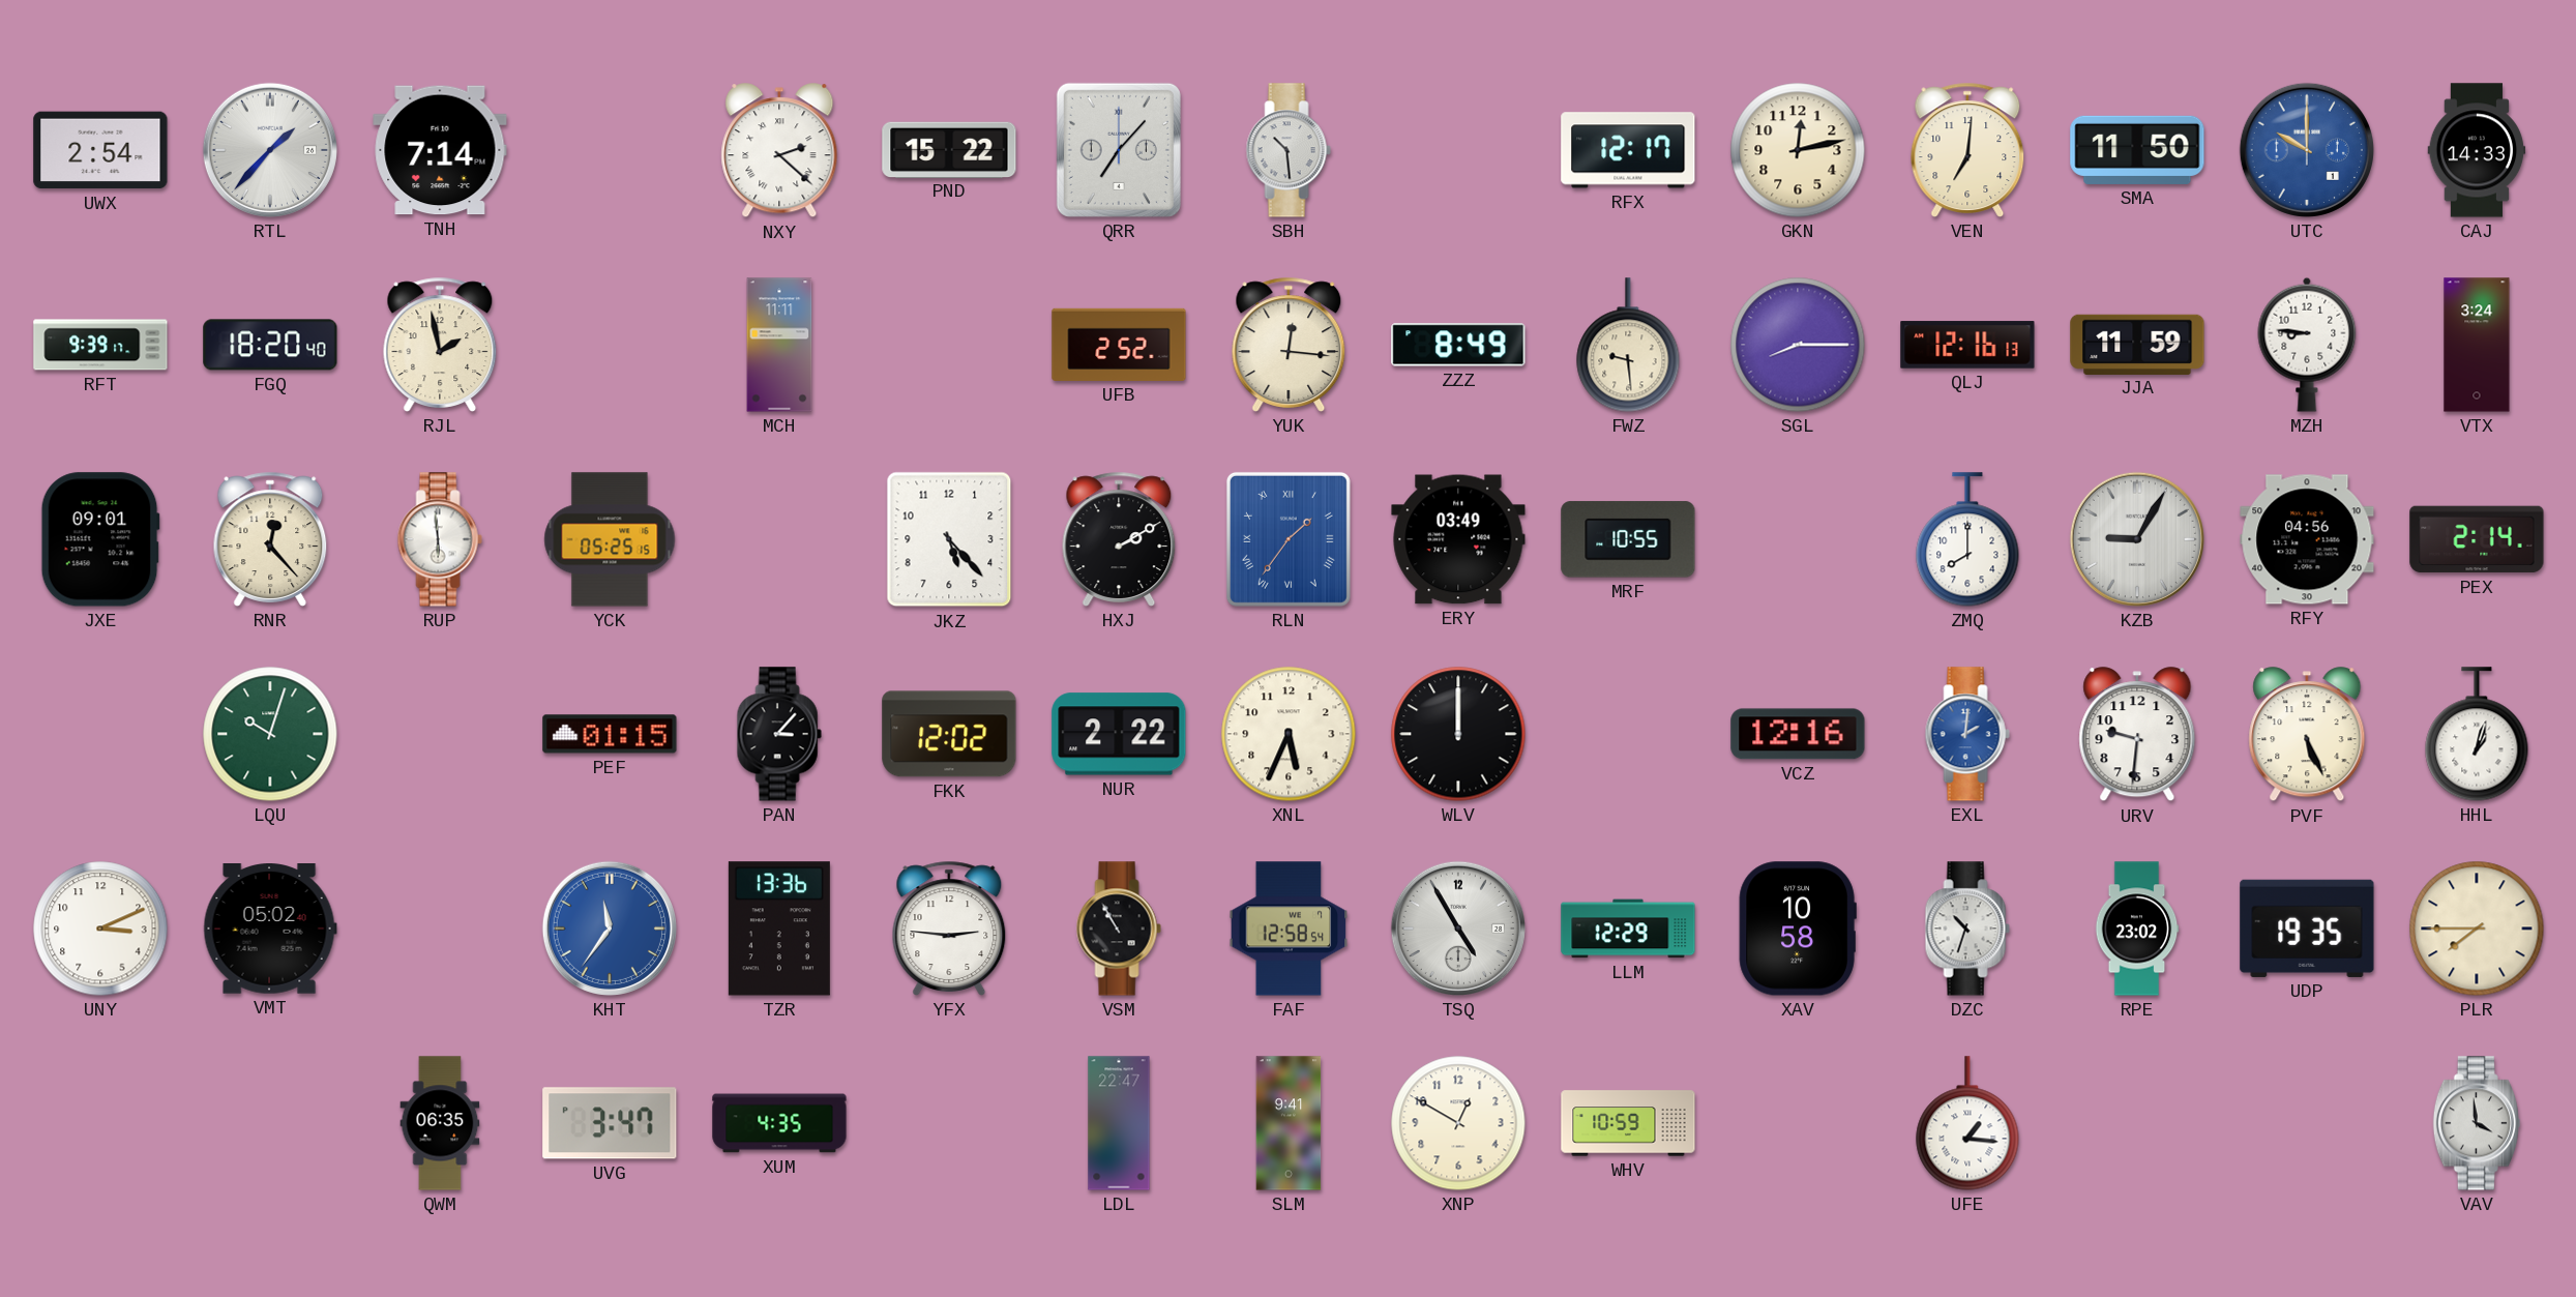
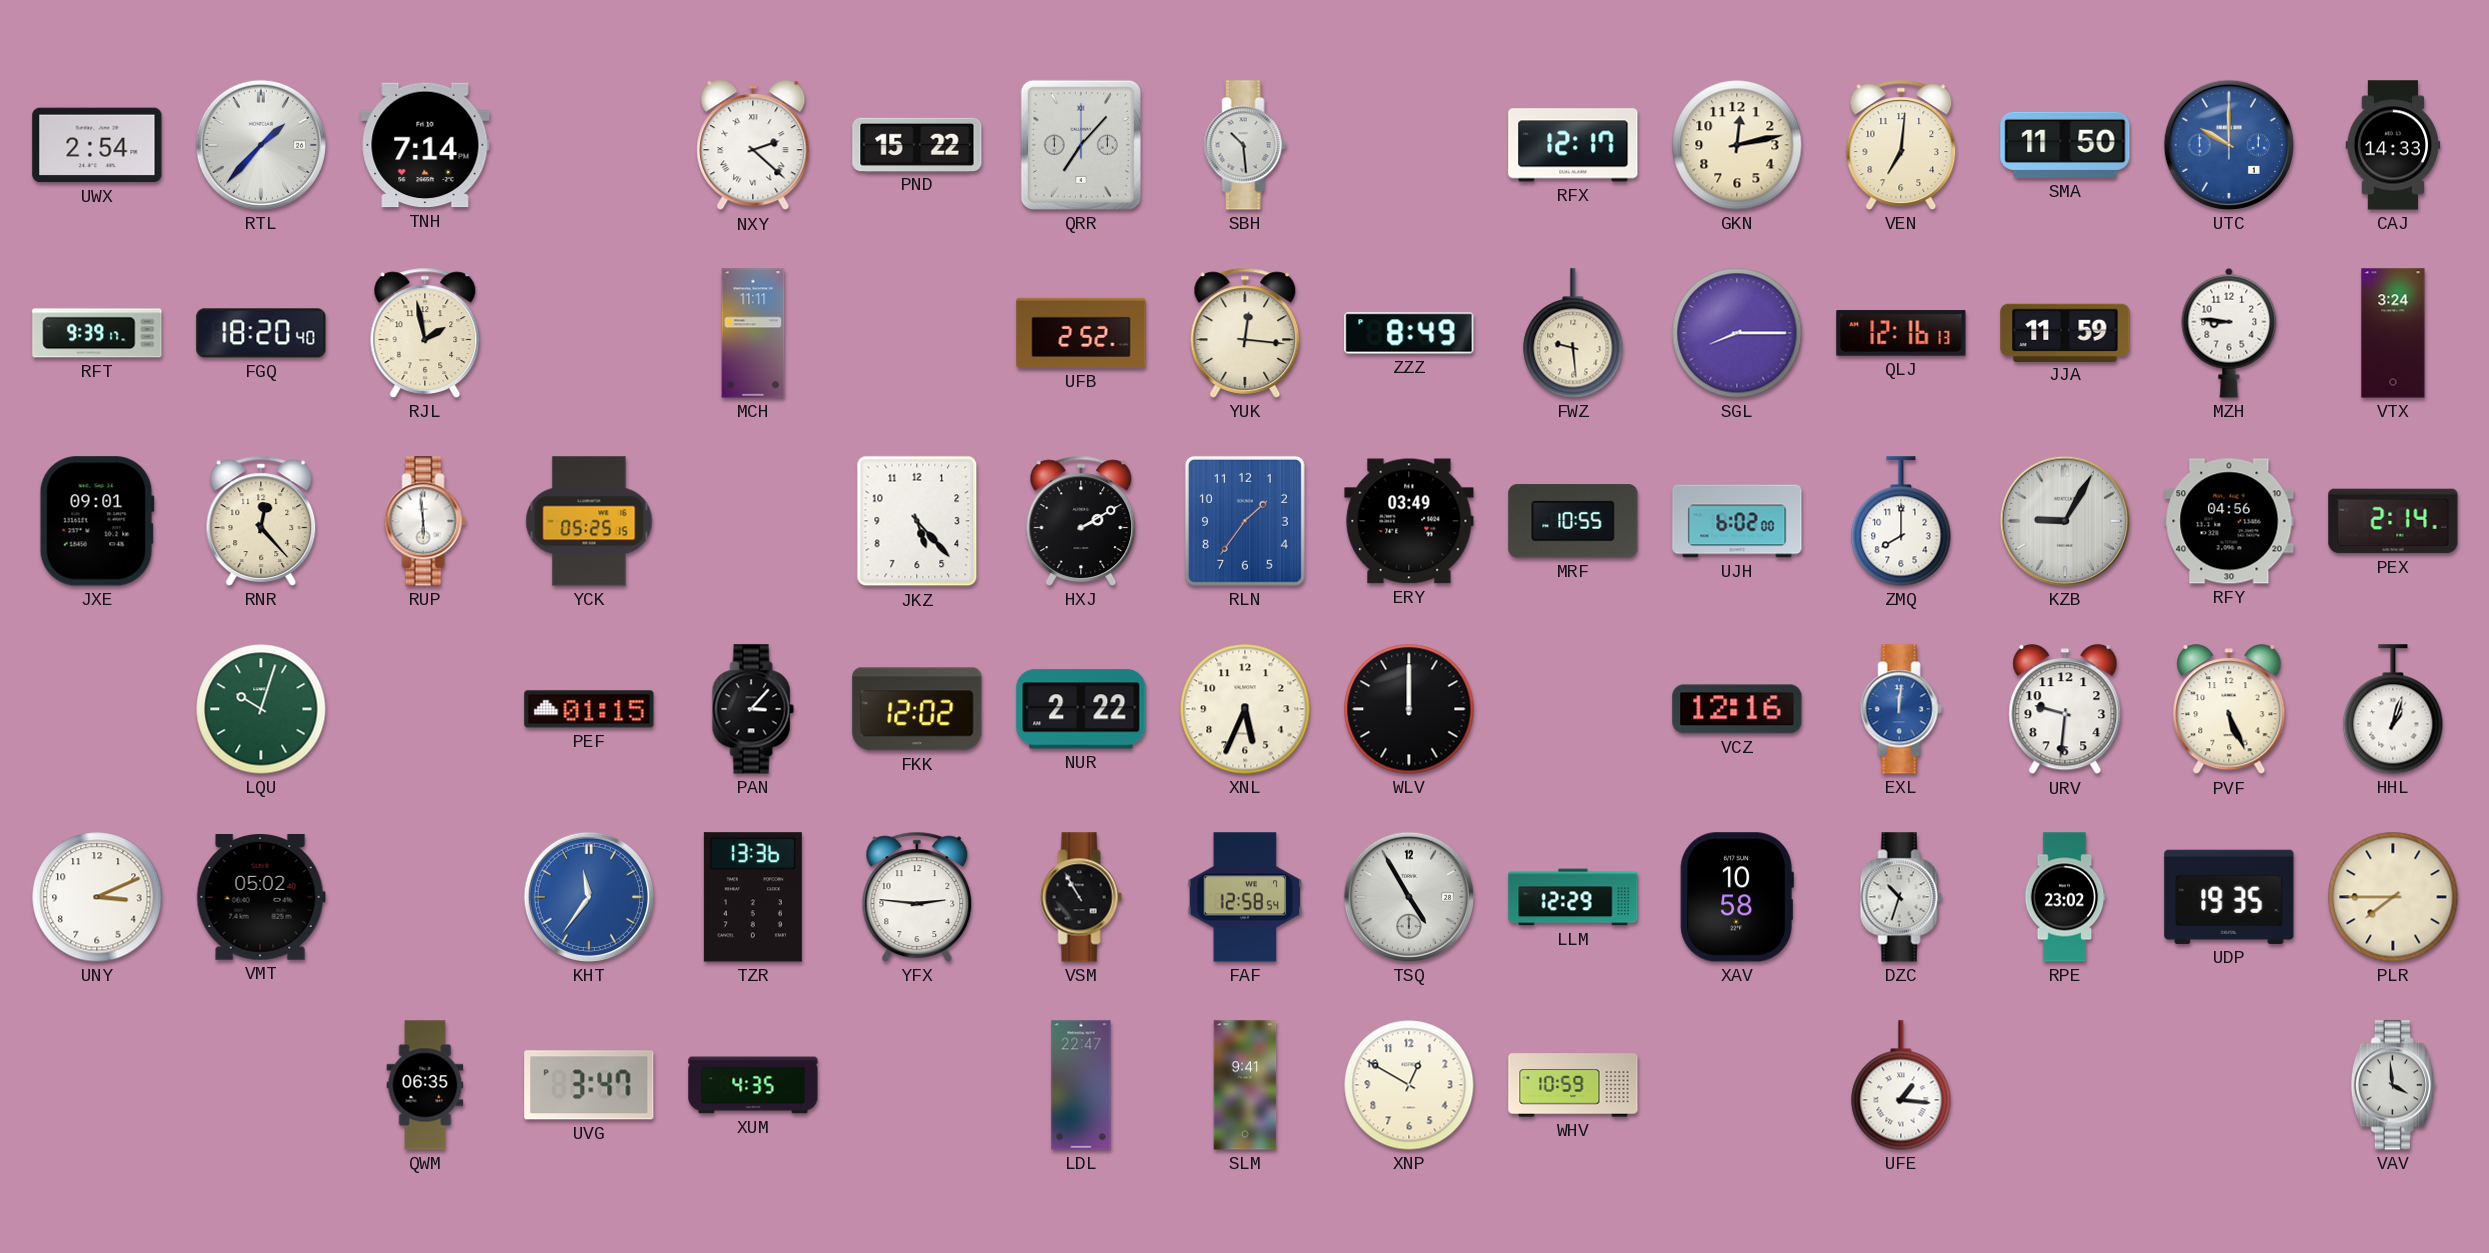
RLN numerals: Roman -> Arabic
UJH: none -> 6:02
EXL: 2:01 -> 12:01
